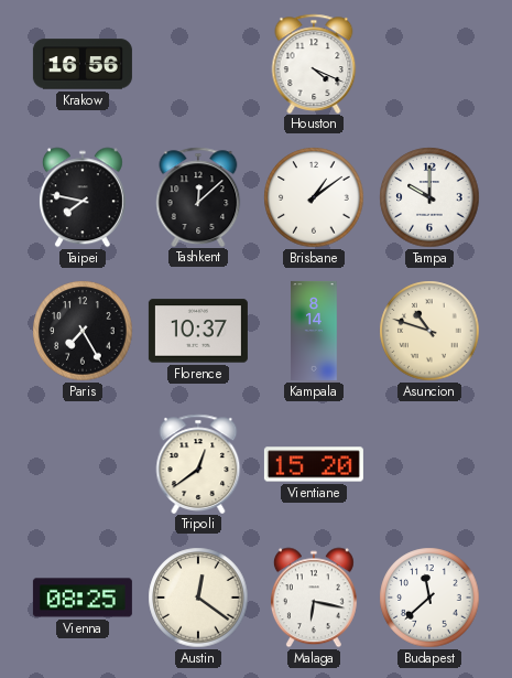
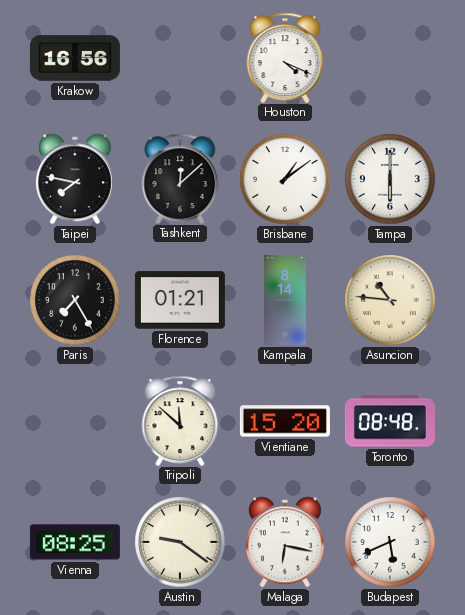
Tampa: 10:00 -> 6:00
Florence: 10:37 -> 01:21
Asuncion: 10:48 -> 10:46
Tripoli: 12:39 -> 11:52
Toronto: none -> 08:48
Austin: 12:21 -> 9:21
Budapest: 11:38 -> 5:41
